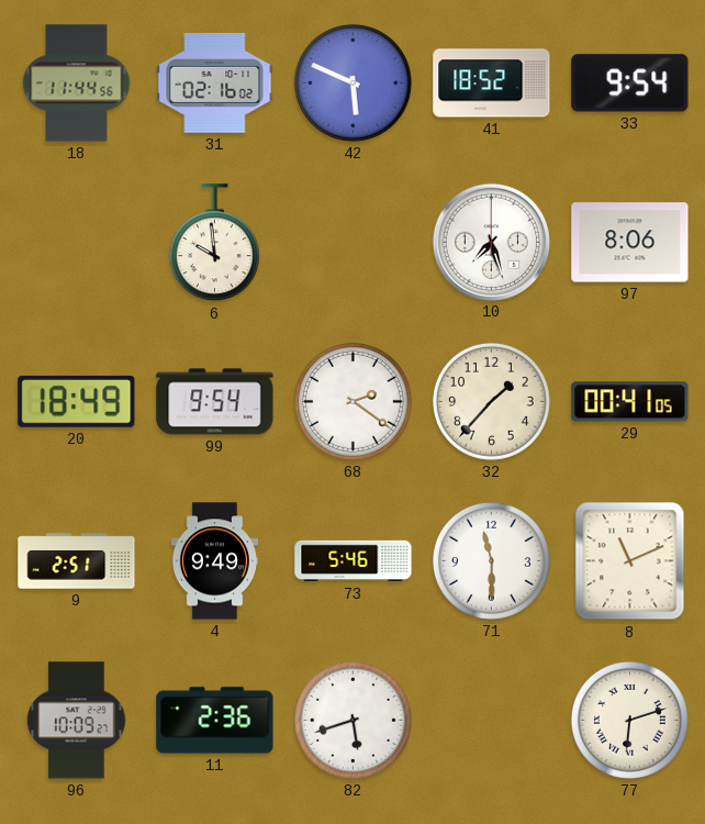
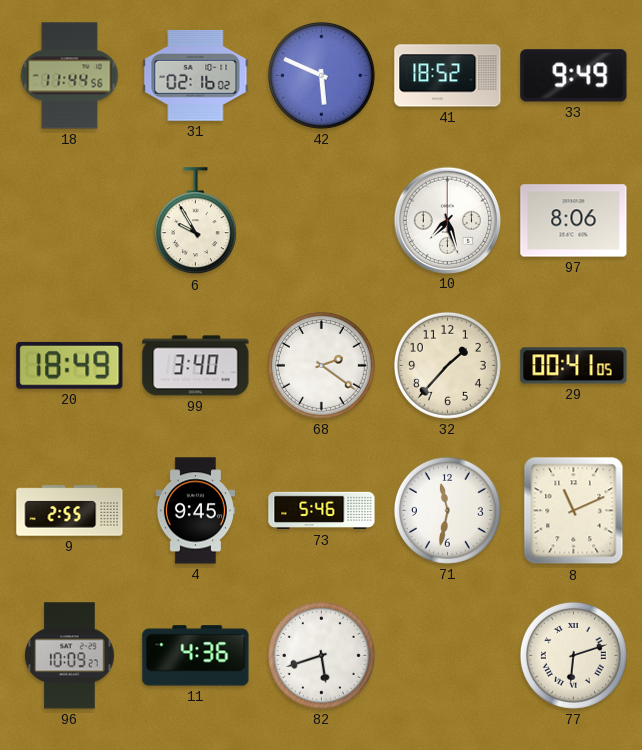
33: 9:54 -> 9:49
6: 9:59 -> 9:55
99: 9:54 -> 3:40
9: 2:51 -> 2:55
4: 9:49 -> 9:45
71: 11:30 -> 11:32
11: 2:36 -> 4:36
